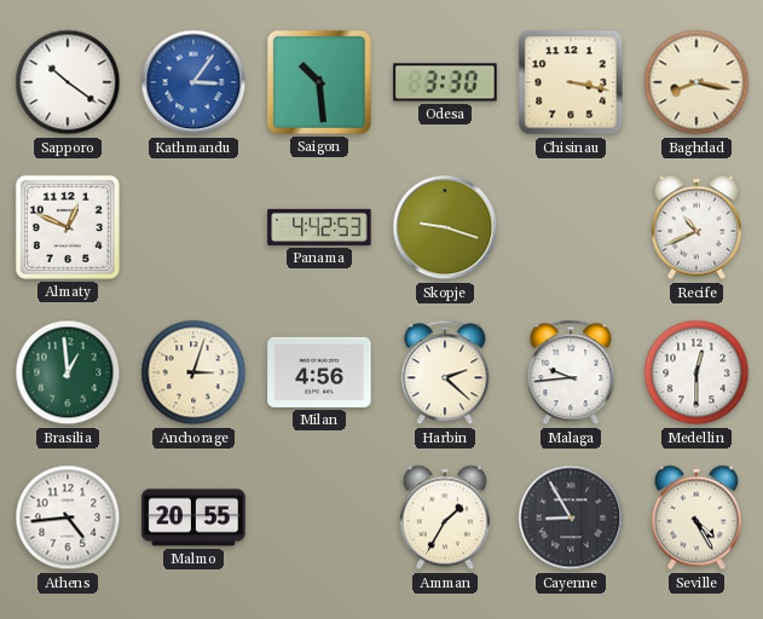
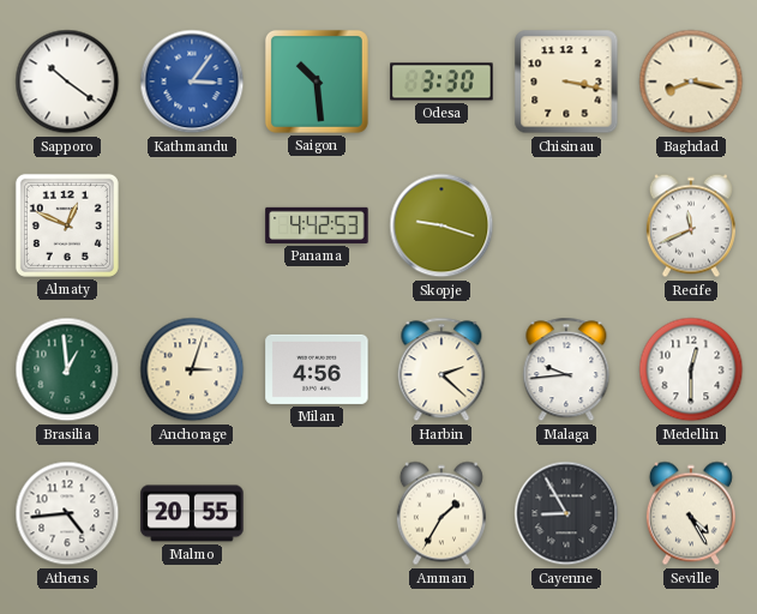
Recife: 10:41 -> 11:41
